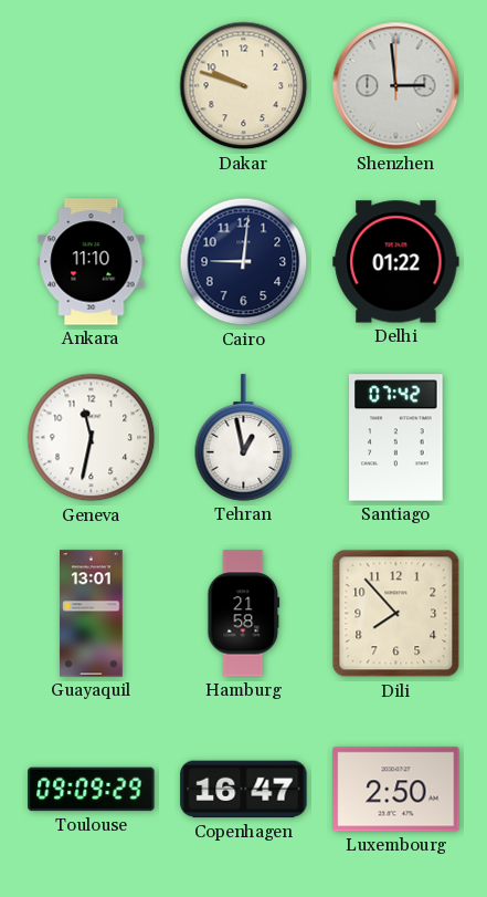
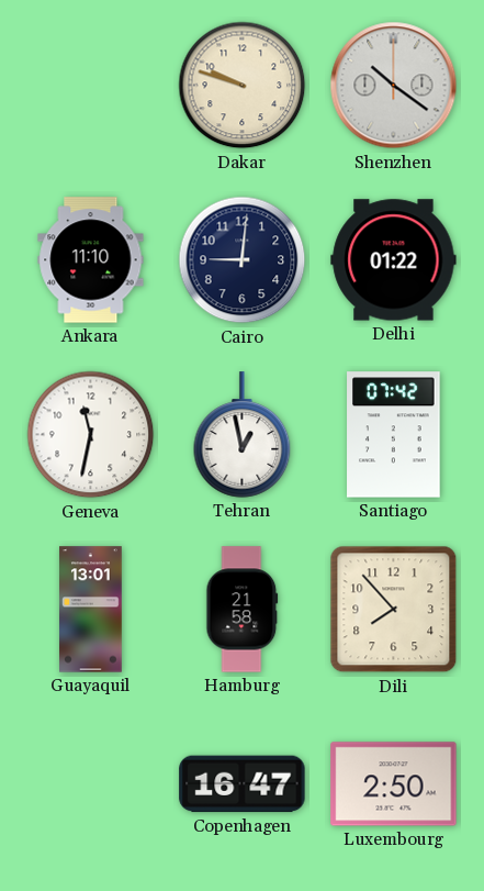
Shenzhen: 2:59 -> 10:21
Toulouse: 09:09 -> none
